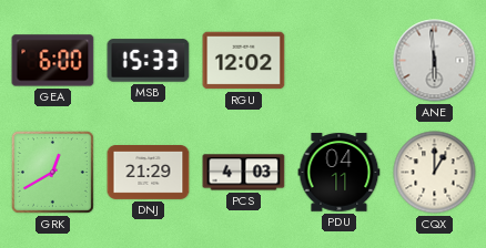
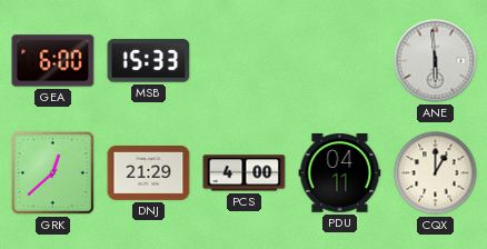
RGU: 12:02 -> none
GRK: 12:40 -> 12:38
PCS: 4:03 -> 4:00
